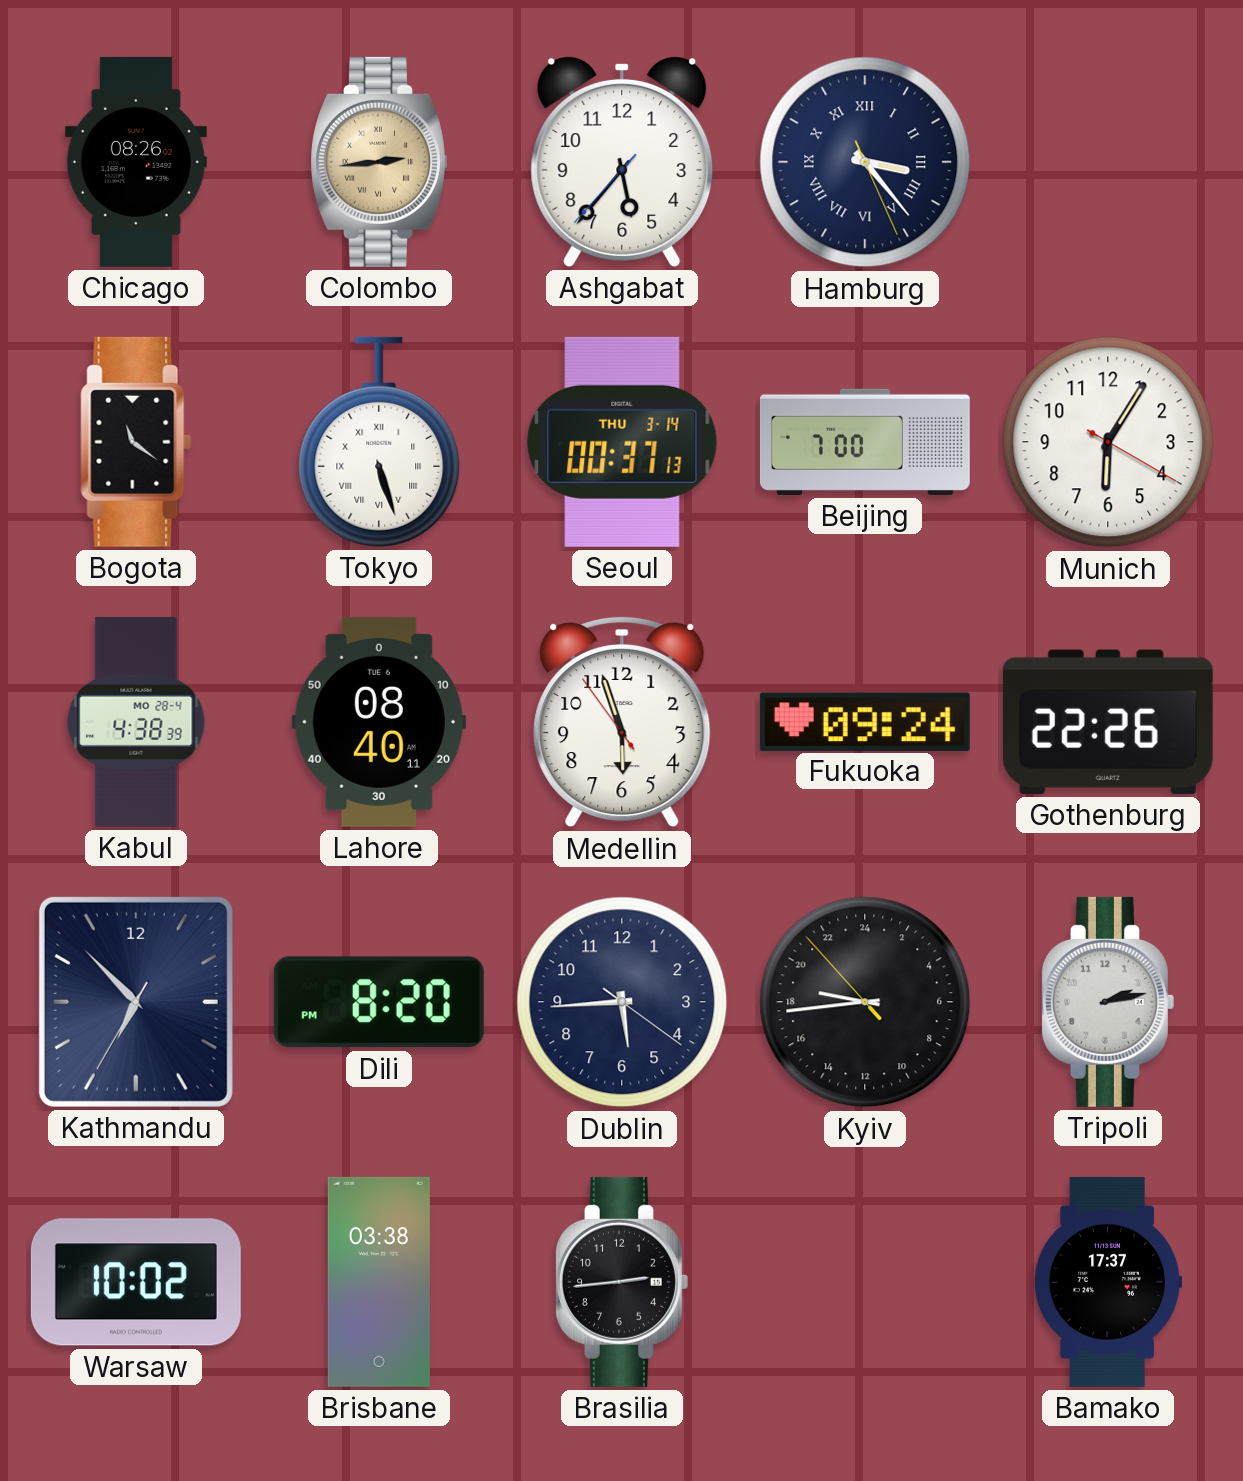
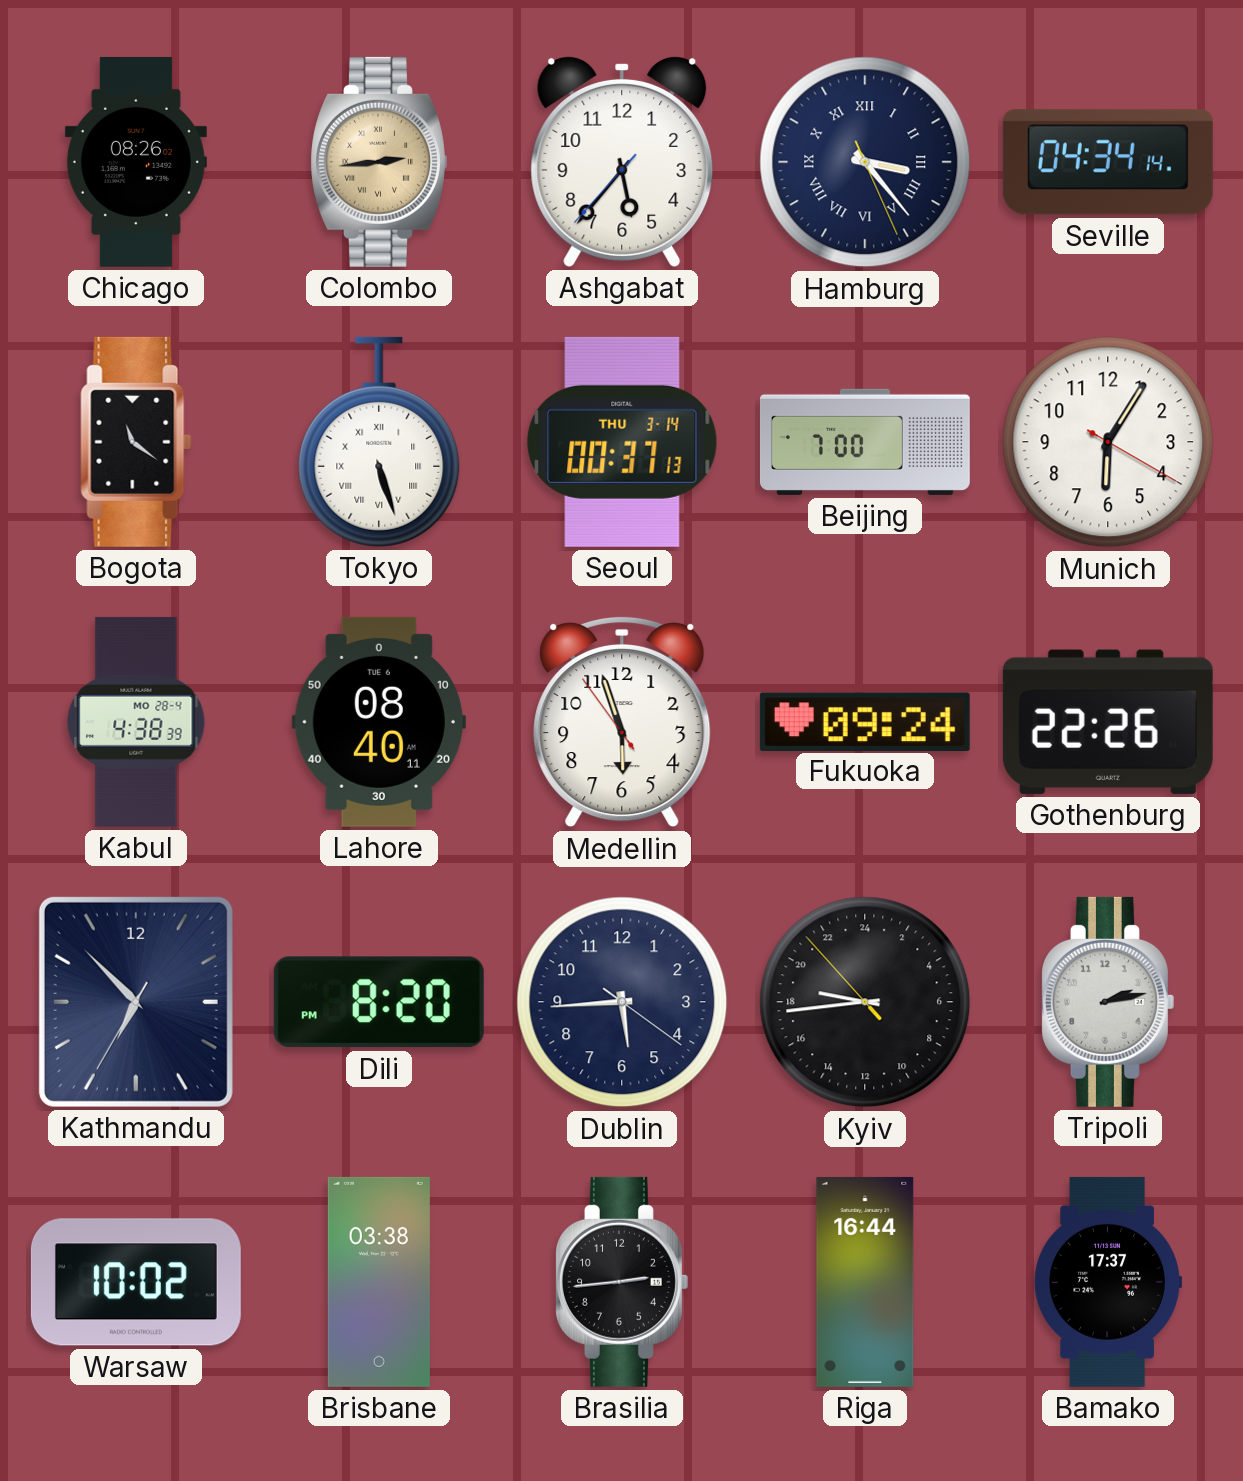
Seville: none -> 04:34
Riga: none -> 16:44
